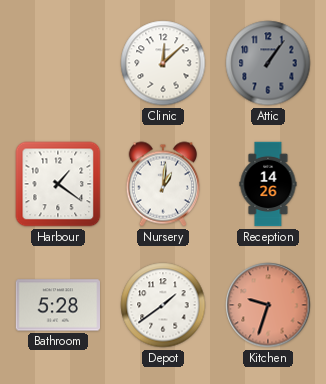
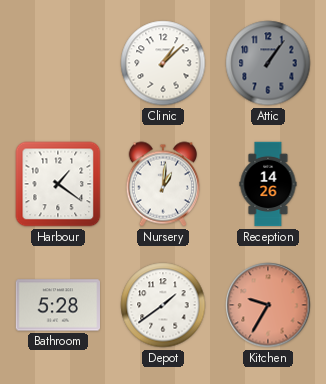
Clinic: 12:08 -> 1:08
Kitchen: 9:33 -> 9:35
